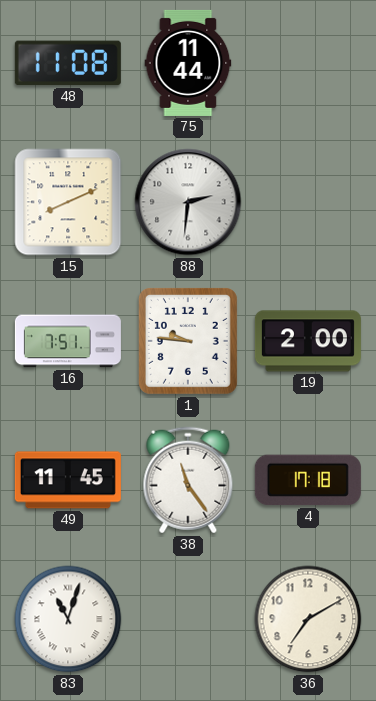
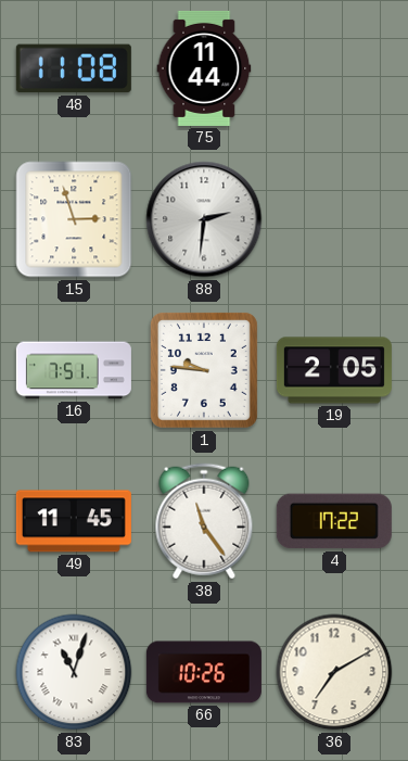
15: 8:11 -> 2:57
19: 2:00 -> 2:05
4: 17:18 -> 17:22
66: none -> 10:26
